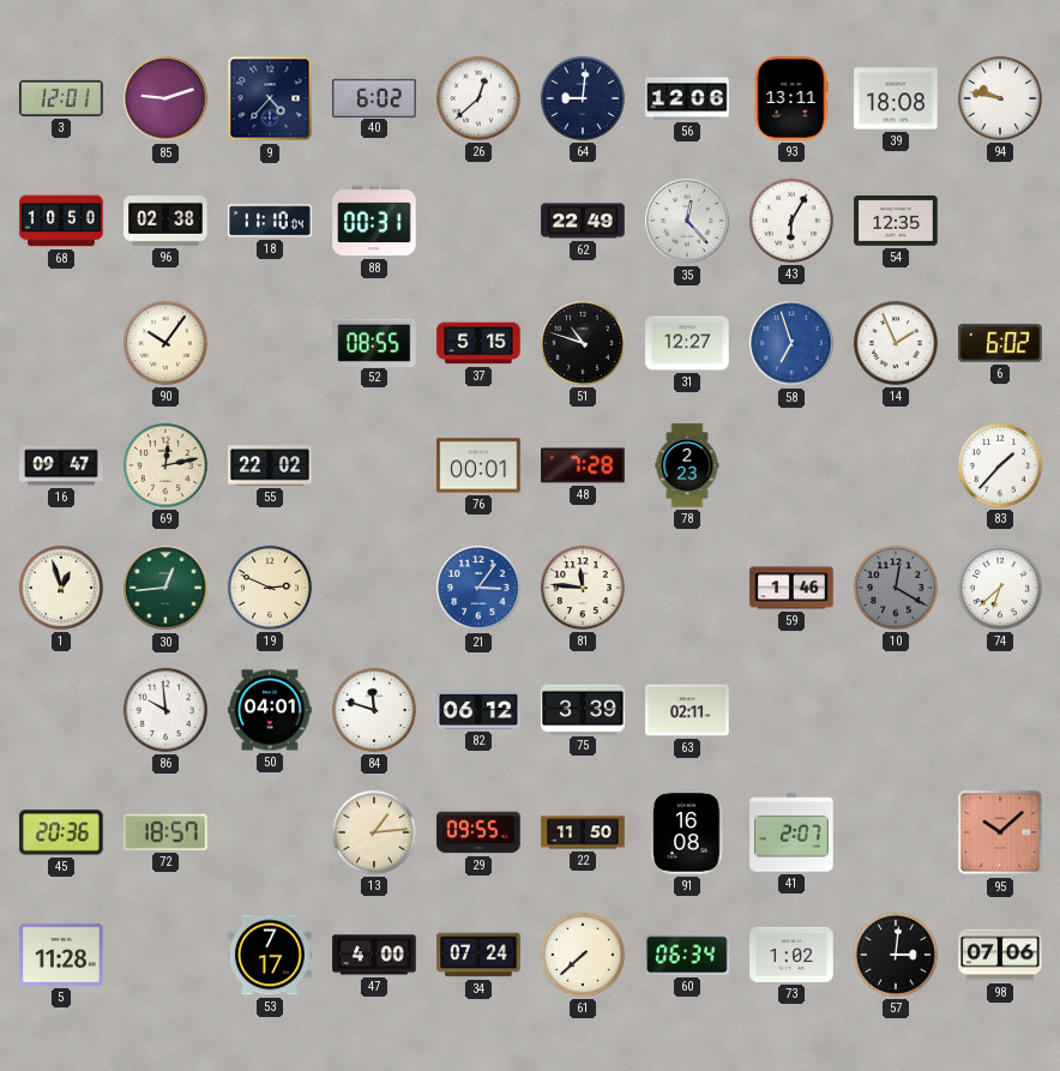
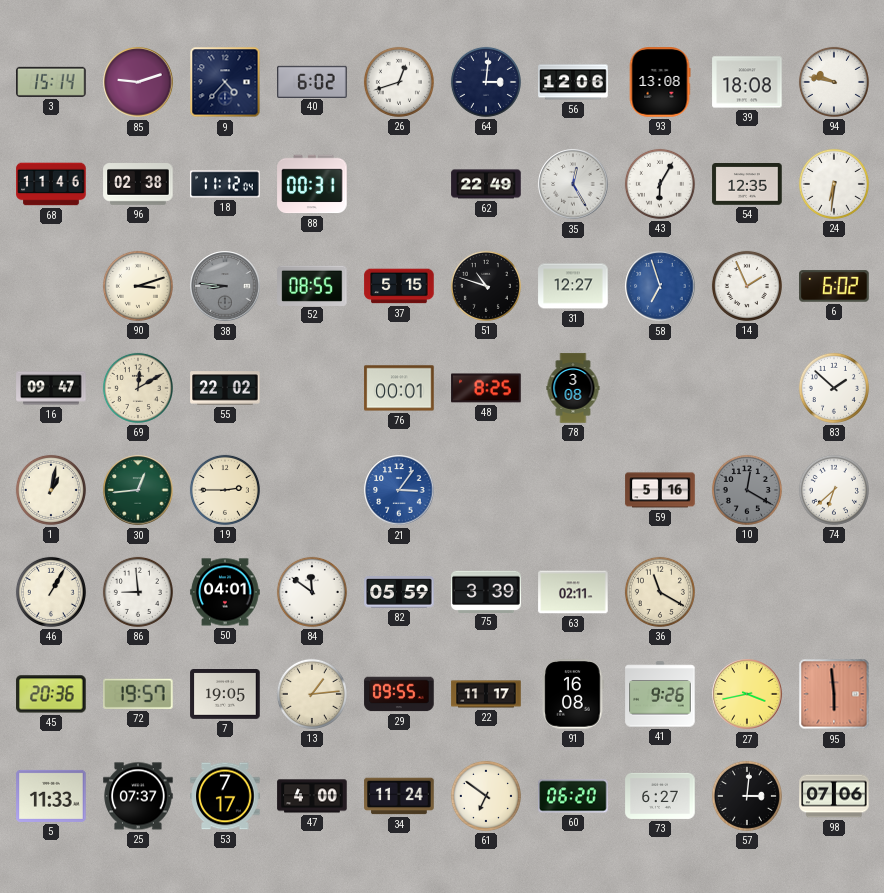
3: 12:01 -> 15:14
26: 12:38 -> 12:42
64: 9:01 -> 3:01
93: 13:11 -> 13:08
68: 10:50 -> 11:46
18: 11:10 -> 11:12
35: 12:23 -> 12:25
24: none -> 6:31
90: 10:06 -> 3:12
38: none -> 8:46
69: 12:13 -> 12:10
48: 7:28 -> 8:25
78: 2:23 -> 3:08
83: 1:37 -> 1:52
1: 12:57 -> 1:02
19: 2:49 -> 2:45
81: 11:46 -> none
59: 1:46 -> 5:16
46: none -> 1:05
86: 9:59 -> 8:59
84: 11:48 -> 11:51
82: 06:12 -> 05:59
36: none -> 11:20
72: 18:57 -> 19:57
7: none -> 19:05
22: 11:50 -> 11:17
41: 2:07 -> 9:26
27: none -> 3:43
95: 10:08 -> 5:59
5: 11:28 -> 11:33
25: none -> 07:37
34: 07:24 -> 11:24
61: 7:38 -> 6:51
60: 06:34 -> 06:20
73: 1:02 -> 6:27
